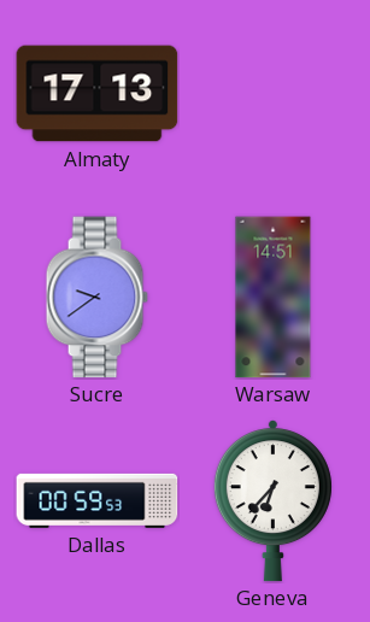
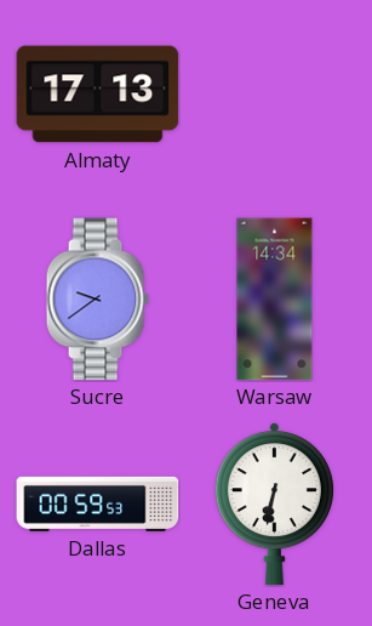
Warsaw: 14:51 -> 14:34
Geneva: 6:37 -> 6:32
